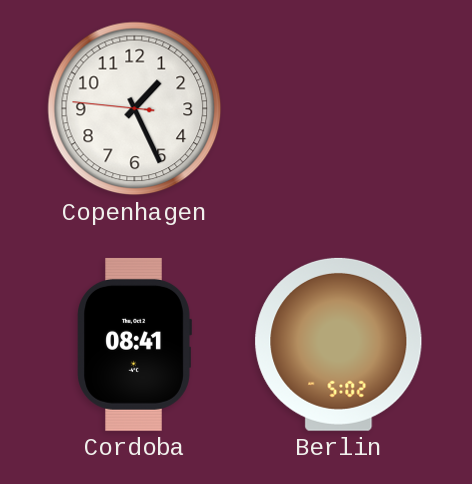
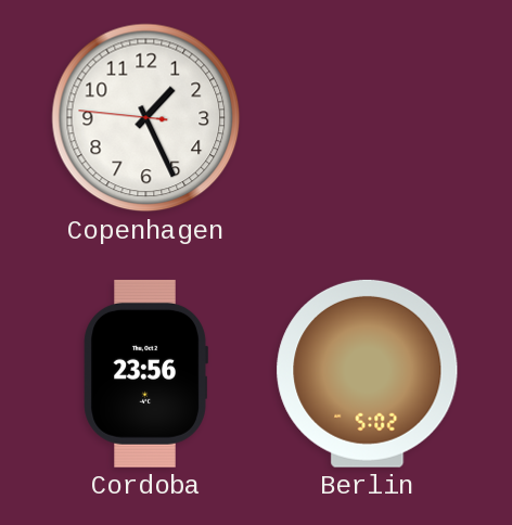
Cordoba: 08:41 -> 23:56
